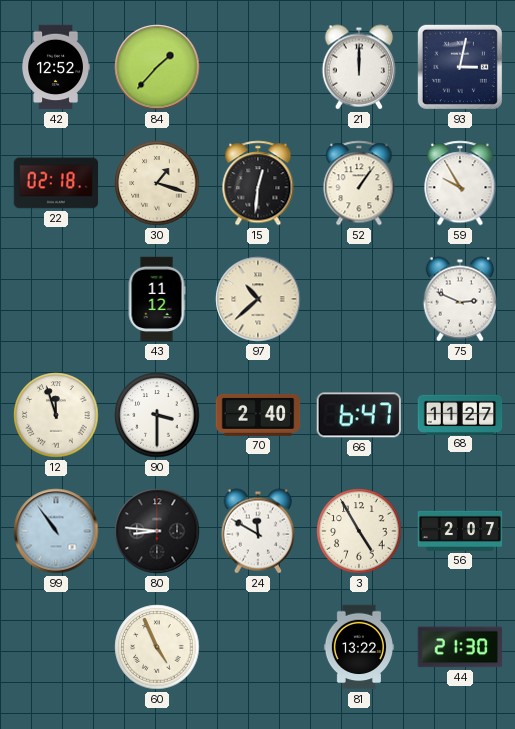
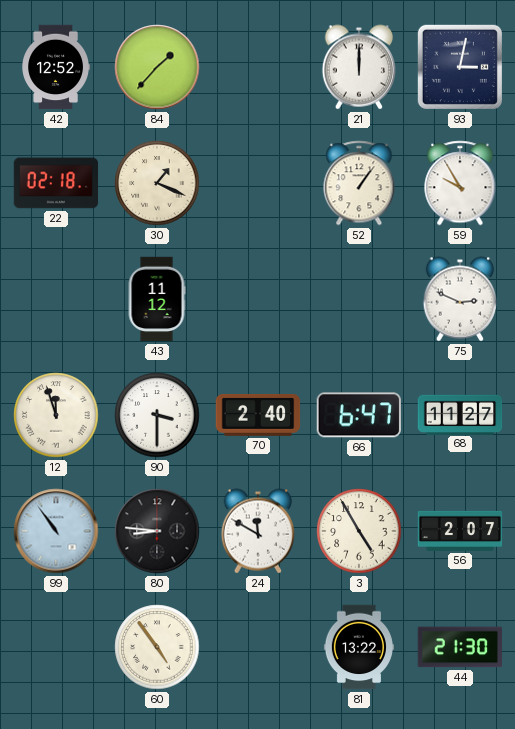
30: 1:18 -> 1:19
15: 12:31 -> none
97: 10:38 -> none
60: 4:56 -> 4:54
